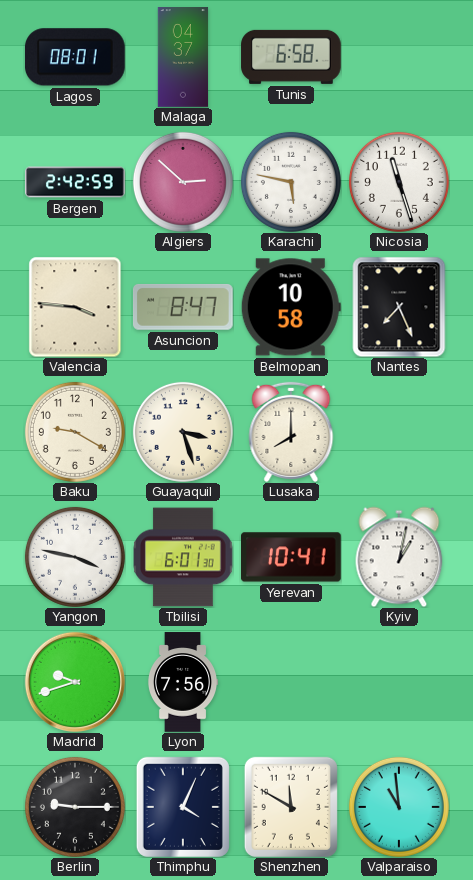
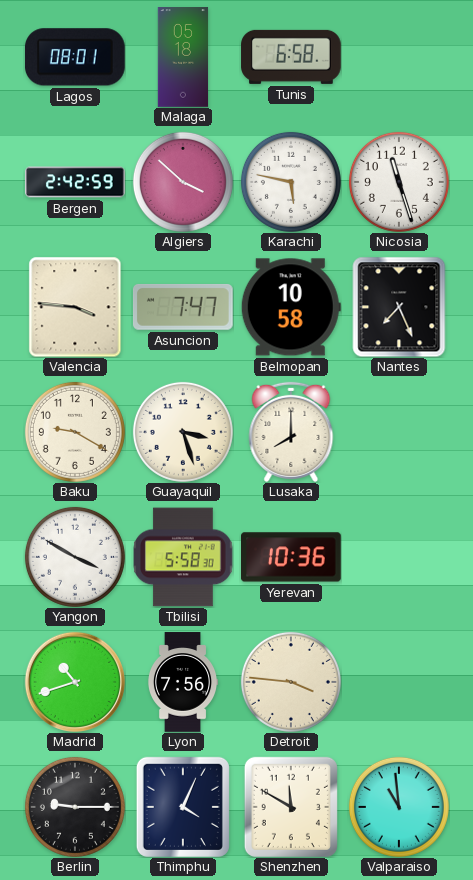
Malaga: 04:37 -> 05:18
Algiers: 2:52 -> 3:52
Asuncion: 8:47 -> 7:47
Yangon: 3:47 -> 3:50
Tbilisi: 6:01 -> 5:58
Yerevan: 10:41 -> 10:36
Kyiv: 1:02 -> none
Madrid: 9:42 -> 10:42
Detroit: none -> 3:46
